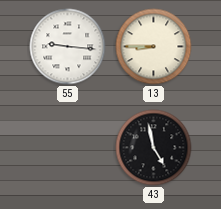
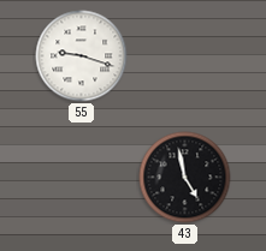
55: 9:16 -> 9:18
13: 8:45 -> none
